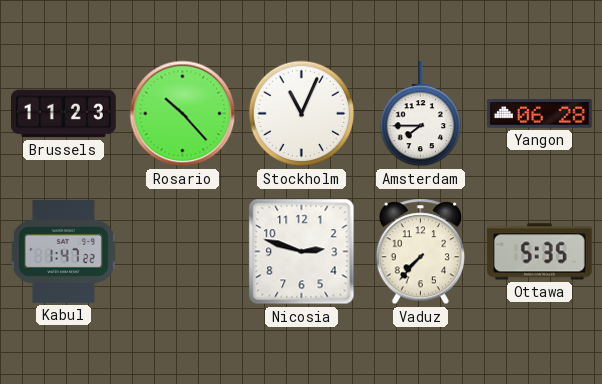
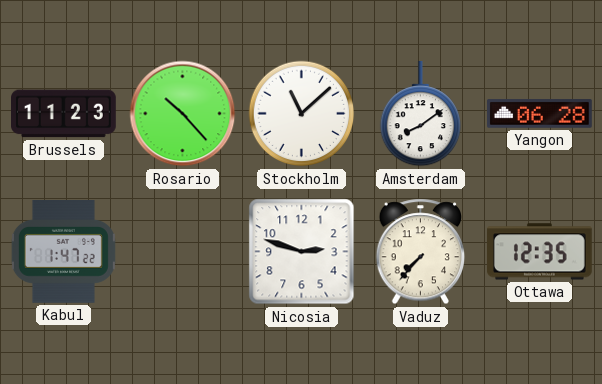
Stockholm: 11:04 -> 11:08
Amsterdam: 7:45 -> 8:09
Ottawa: 5:35 -> 12:35
